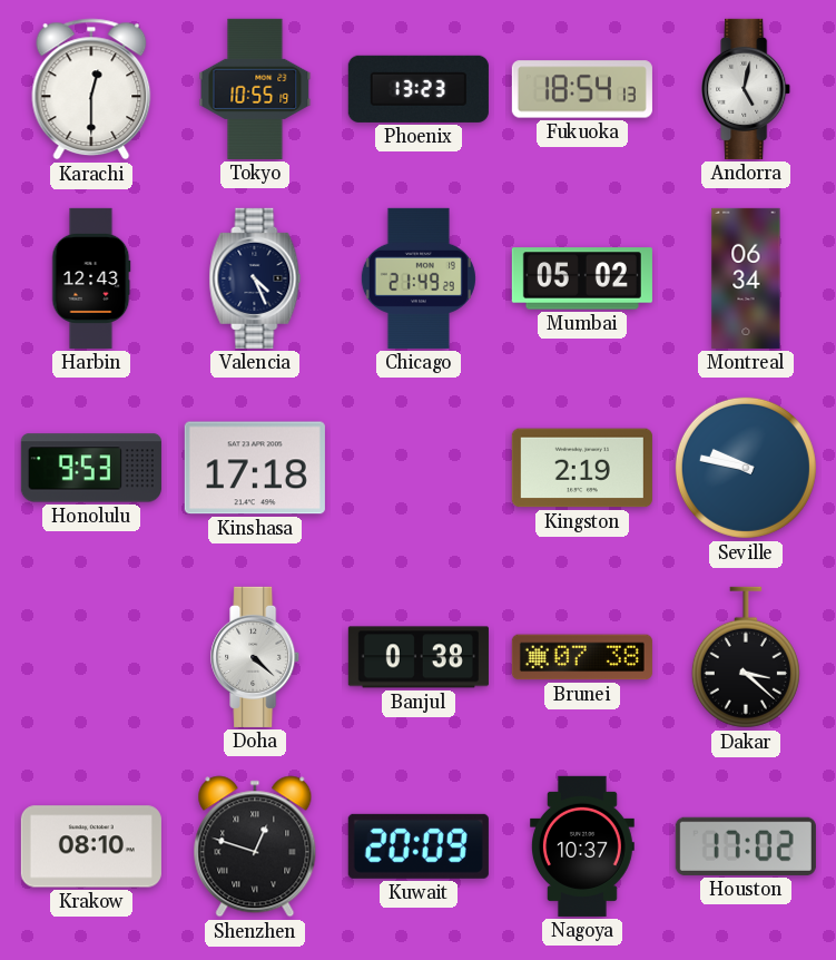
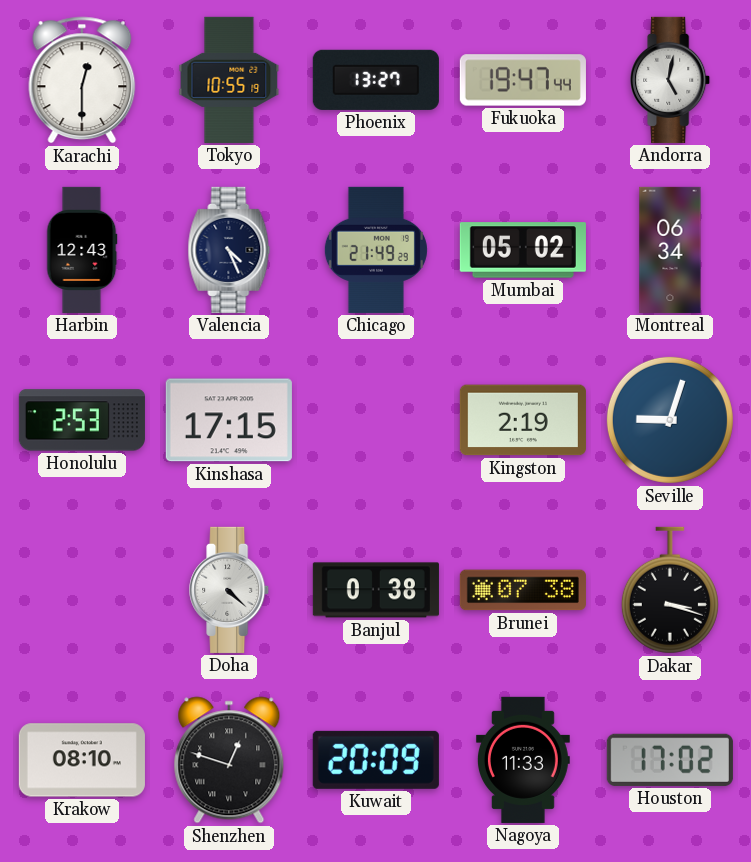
Phoenix: 13:23 -> 13:27
Fukuoka: 18:54 -> 19:47
Honolulu: 9:53 -> 2:53
Kinshasa: 17:18 -> 17:15
Seville: 9:47 -> 9:03
Dakar: 3:22 -> 3:18
Nagoya: 10:37 -> 11:33
